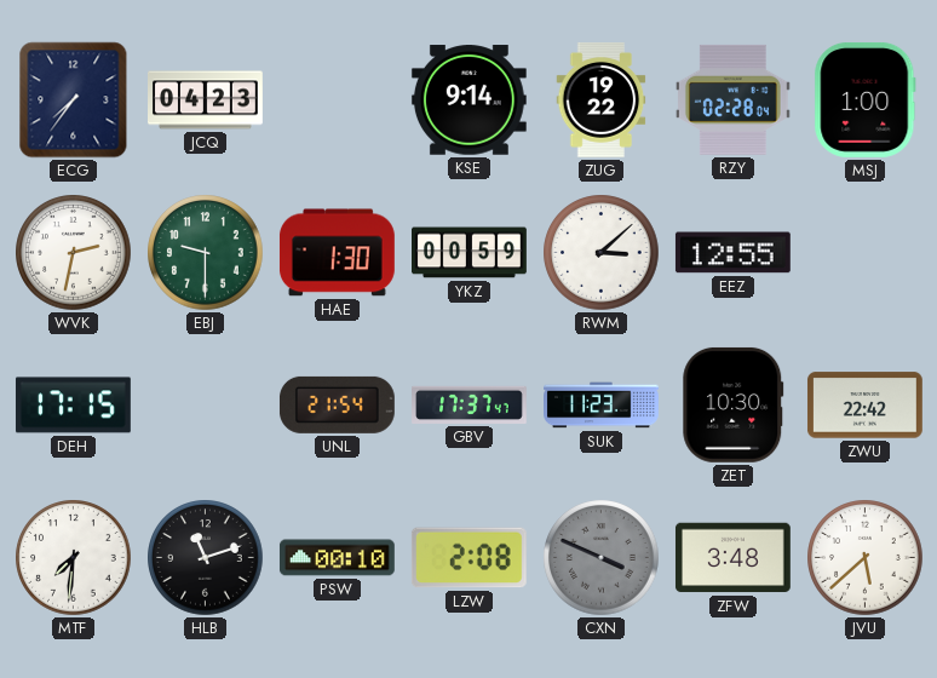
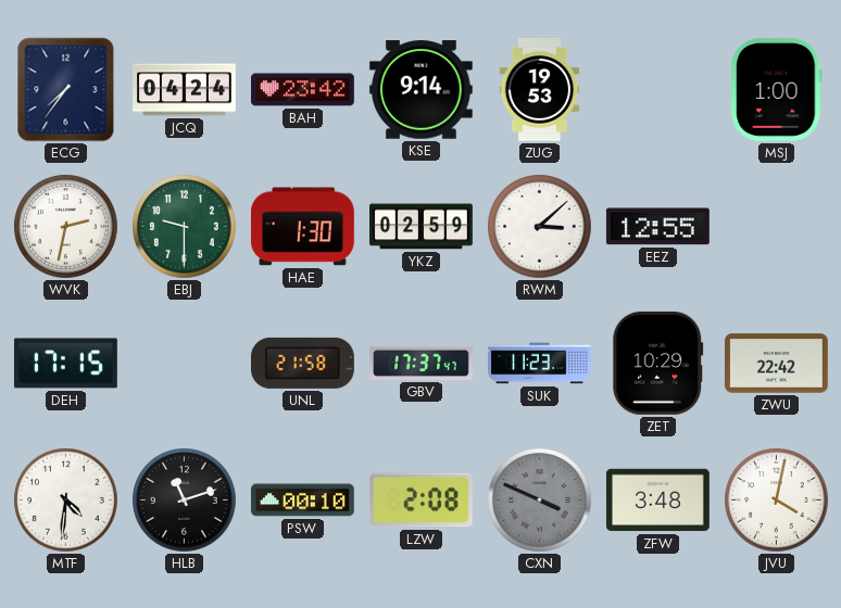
JCQ: 04:23 -> 04:24
BAH: none -> 23:42
ZUG: 19:22 -> 19:53
RZY: 02:28 -> none
YKZ: 00:59 -> 02:59
UNL: 21:54 -> 21:58
ZET: 10:30 -> 10:29
MTF: 7:31 -> 4:31
JVU: 5:38 -> 4:02
